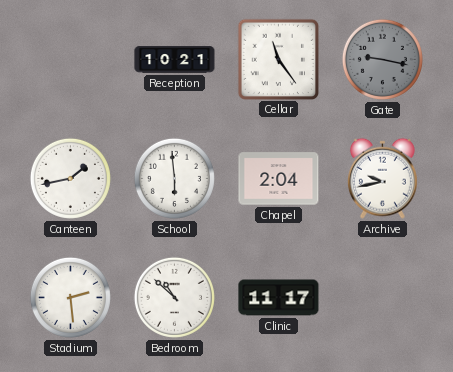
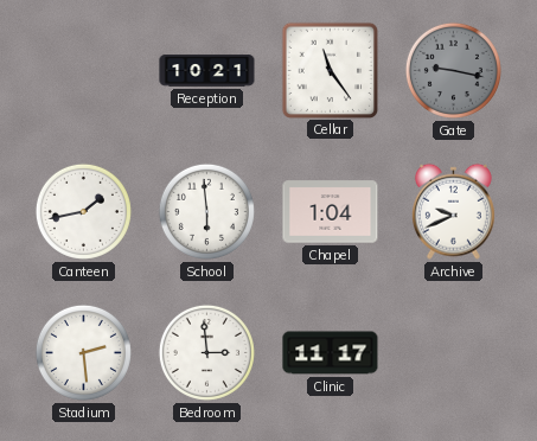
Chapel: 2:04 -> 1:04
Archive: 9:43 -> 9:41
Bedroom: 10:52 -> 2:59
